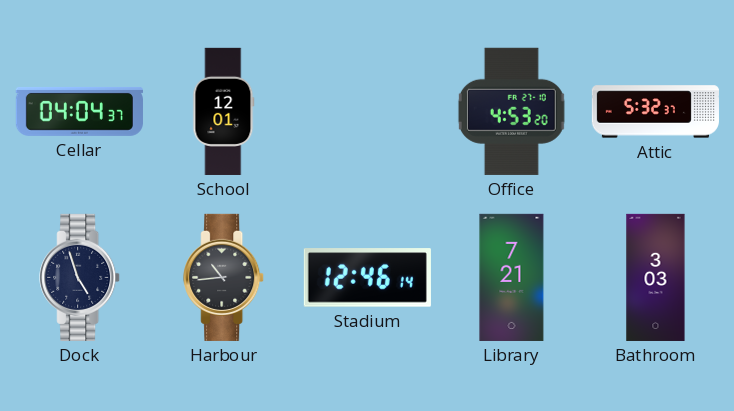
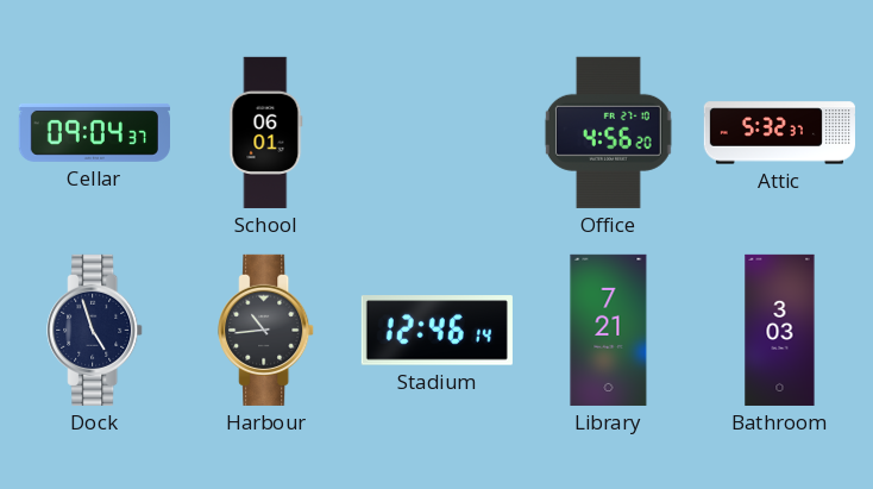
Cellar: 04:04 -> 09:04
School: 12:01 -> 06:01
Office: 4:53 -> 4:56
